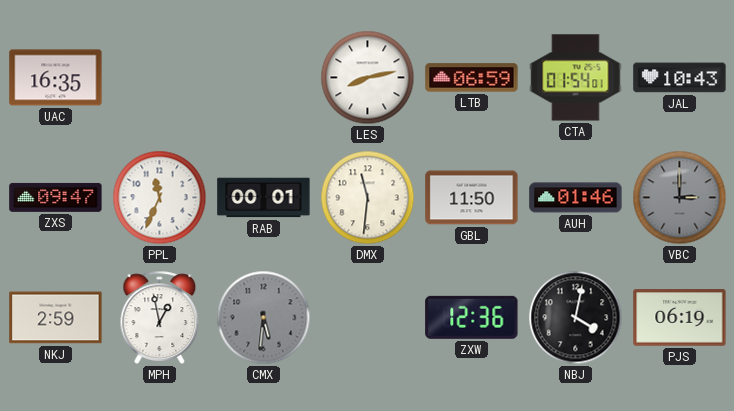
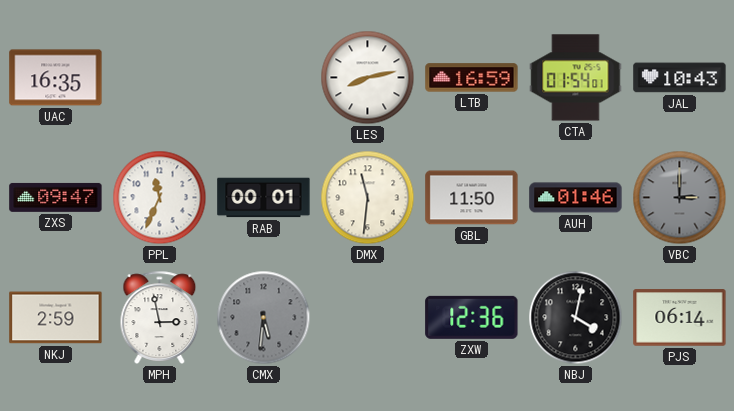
LTB: 06:59 -> 16:59
MPH: 12:58 -> 2:58
PJS: 06:19 -> 06:14
